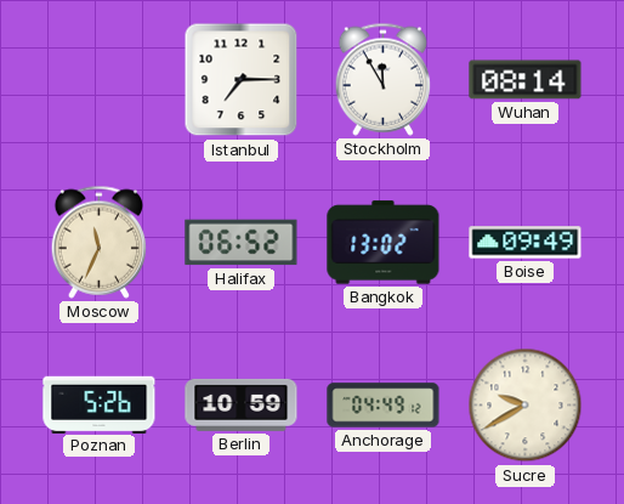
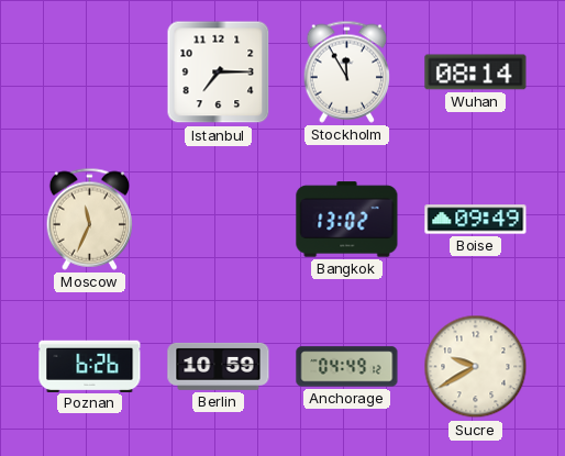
Halifax: 06:52 -> none
Poznan: 5:26 -> 6:26
